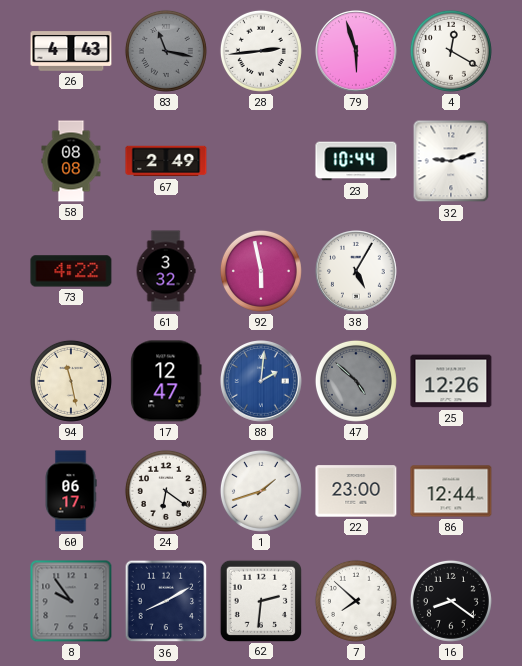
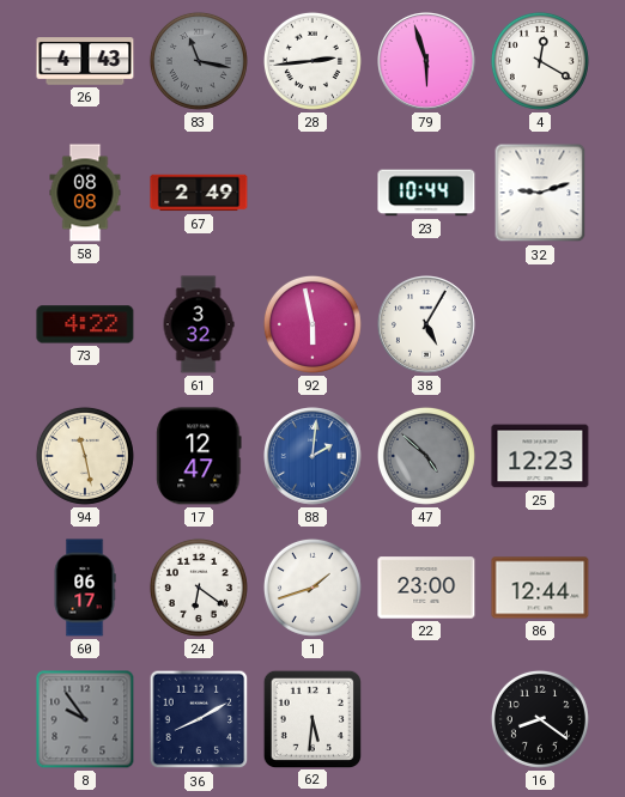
25: 12:26 -> 12:23
62: 2:31 -> 5:31
7: 7:52 -> none
